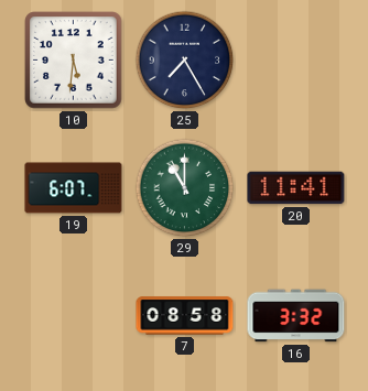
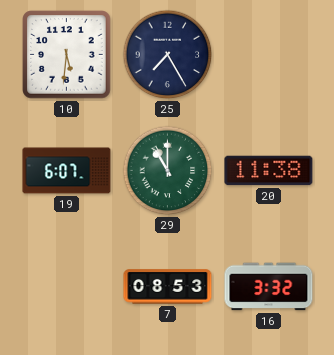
20: 11:41 -> 11:38
7: 08:58 -> 08:53
